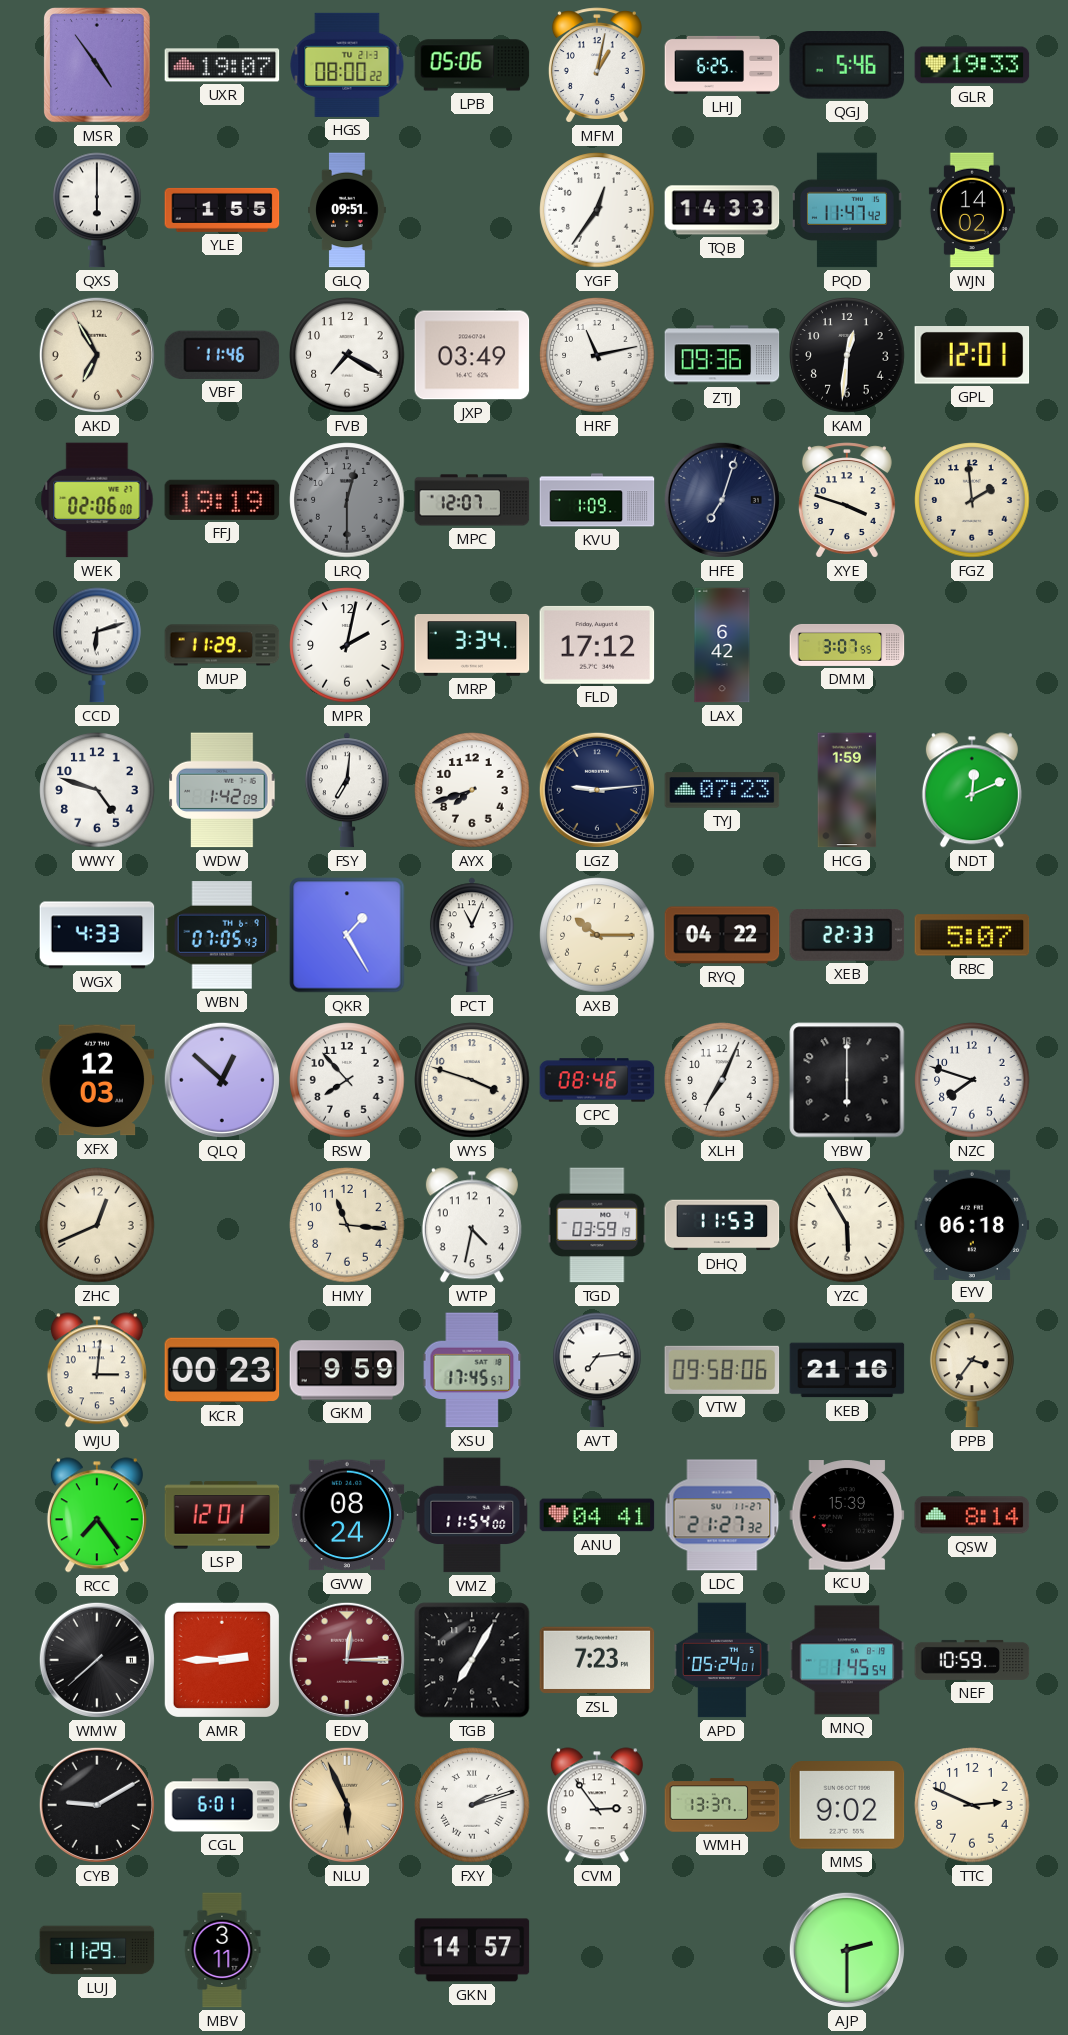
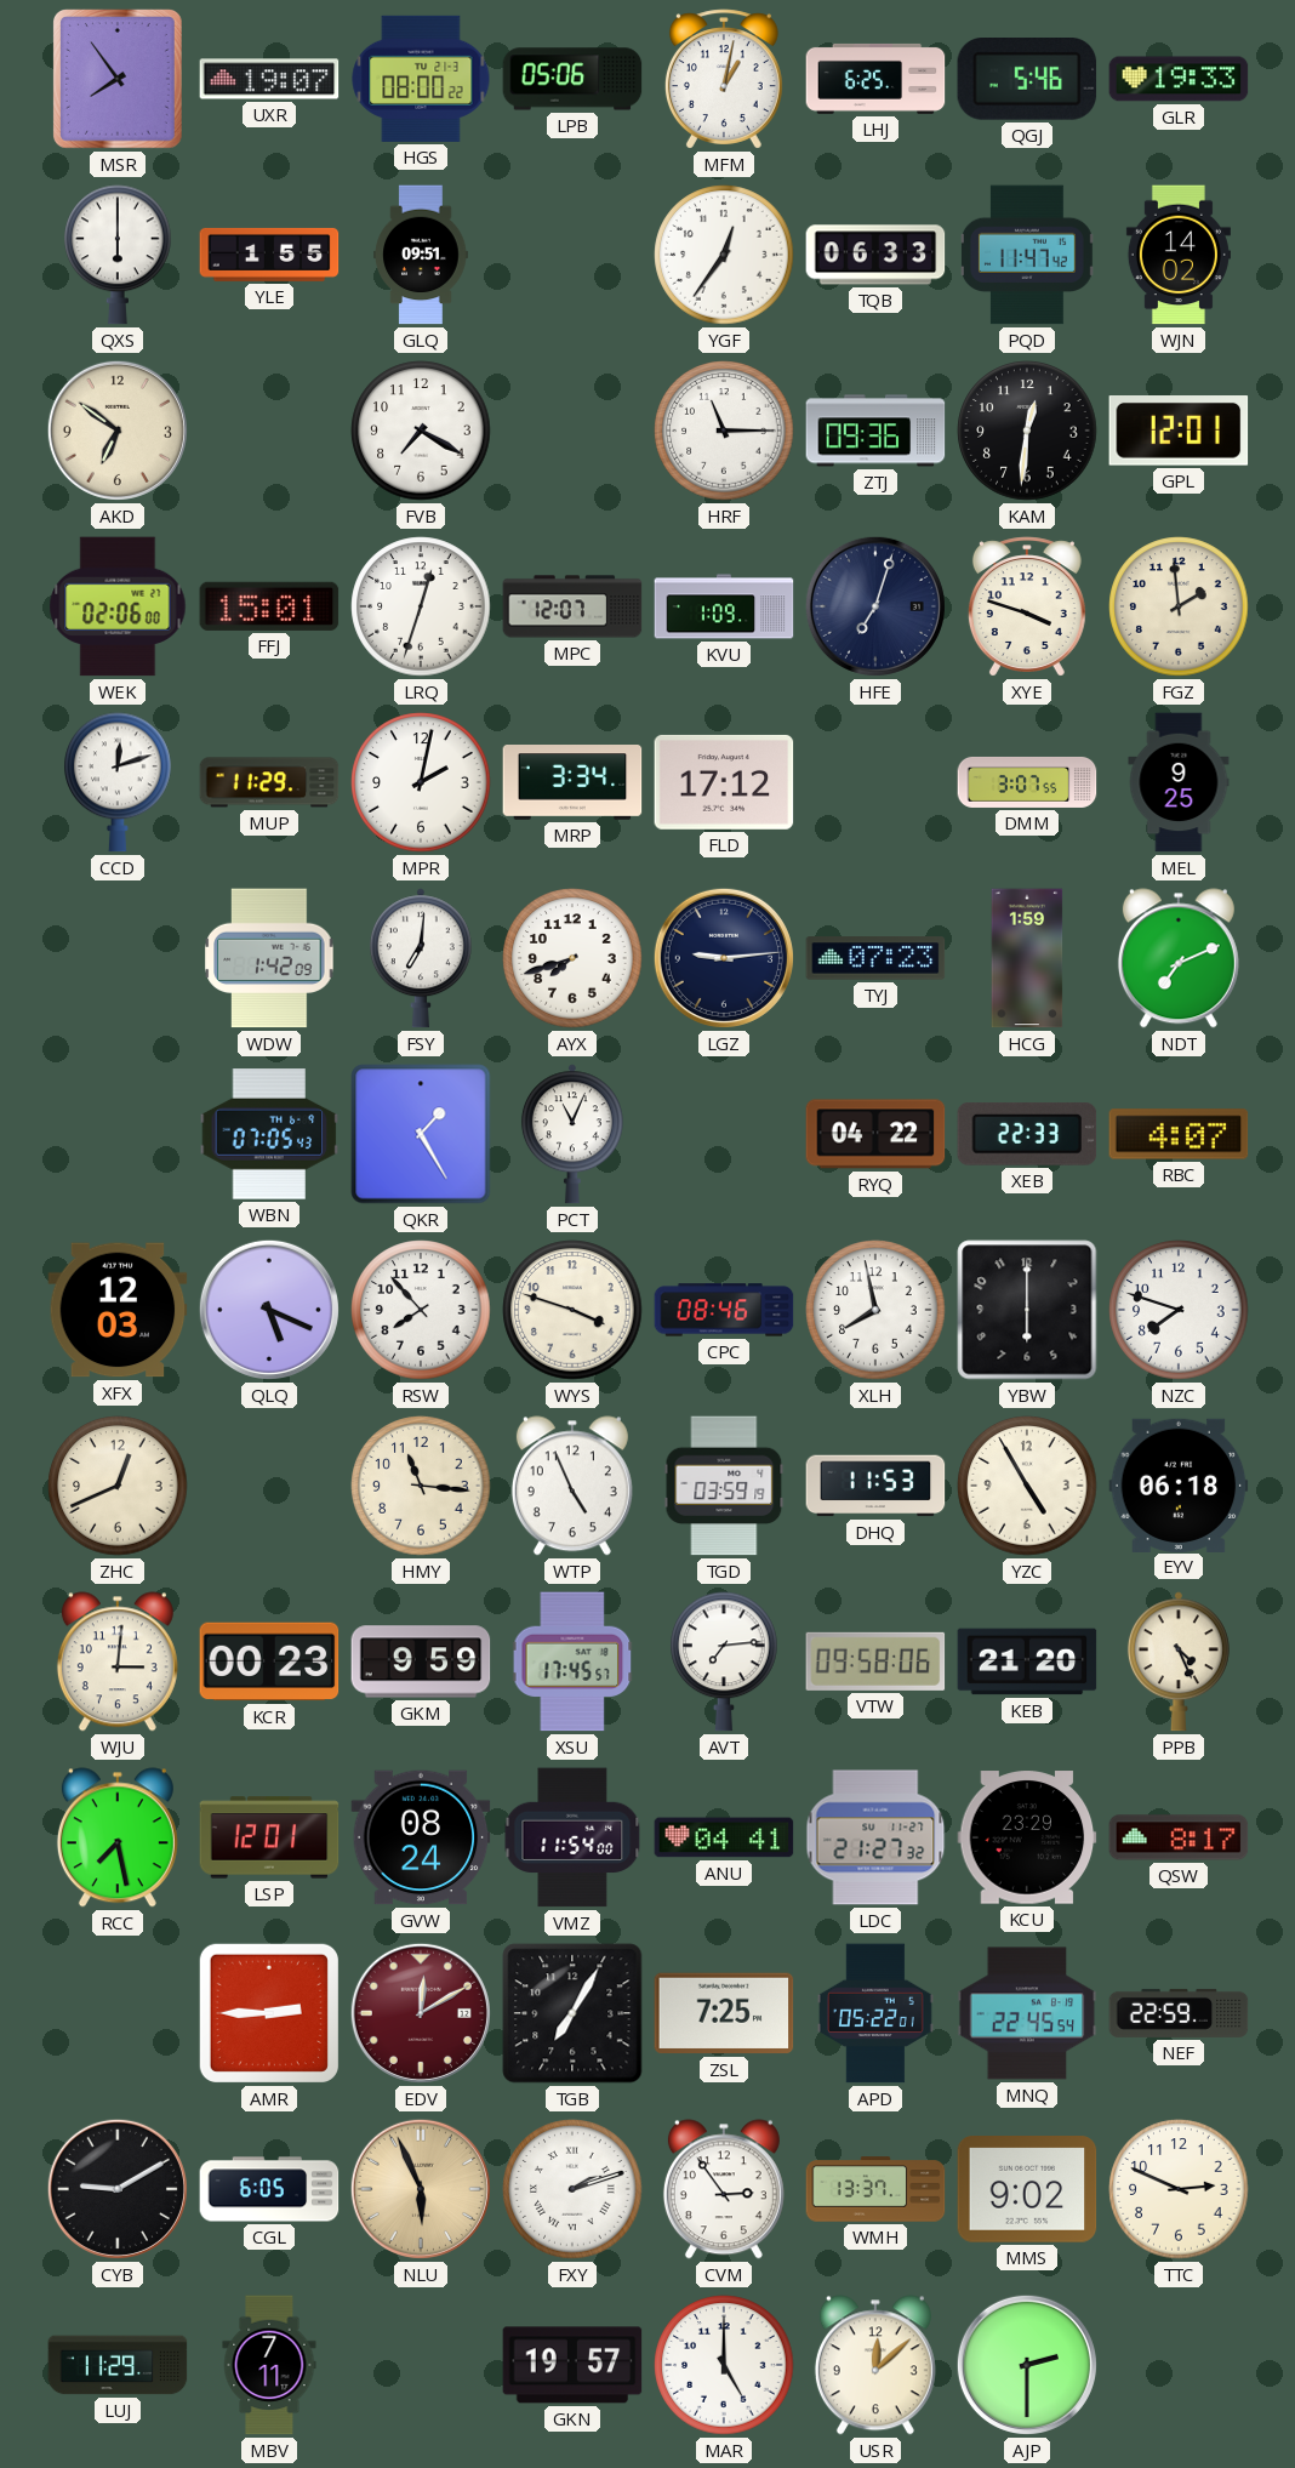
MSR: 4:54 -> 7:54
TQB: 14:33 -> 06:33
AKD: 6:55 -> 6:51
VBF: 11:46 -> none
JXP: 03:49 -> none
HRF: 11:13 -> 11:15
FFJ: 19:19 -> 15:01
LRQ: 12:30 -> 12:33
LRQ dial: grey -> white
CCD: 6:12 -> 12:12
LAX: 6:42 -> none
MEL: none -> 9:25
WWY: 4:48 -> none
NDT: 12:11 -> 7:11
WGX: 4:33 -> none
AXB: 10:15 -> none
RBC: 5:07 -> 4:07
QLQ: 12:52 -> 5:19
XLH: 7:04 -> 7:58
WTP: 4:32 -> 4:56
YZC: 5:55 -> 4:55
KEB: 21:16 -> 21:20
PPB: 3:36 -> 4:26
RCC: 7:24 -> 7:28
KCU: 15:39 -> 23:29
QSW: 8:14 -> 8:17
WMW: 7:38 -> none
EDV: 12:15 -> 12:10
ZSL: 7:23 -> 7:25
APD: 05:24 -> 05:22
MNQ: 1:45 -> 22:45
NEF: 10:59 -> 22:59
CGL: 6:01 -> 6:05
MBV: 3:11 -> 7:11
GKN: 14:57 -> 19:57
MAR: none -> 5:00
USR: none -> 12:08
